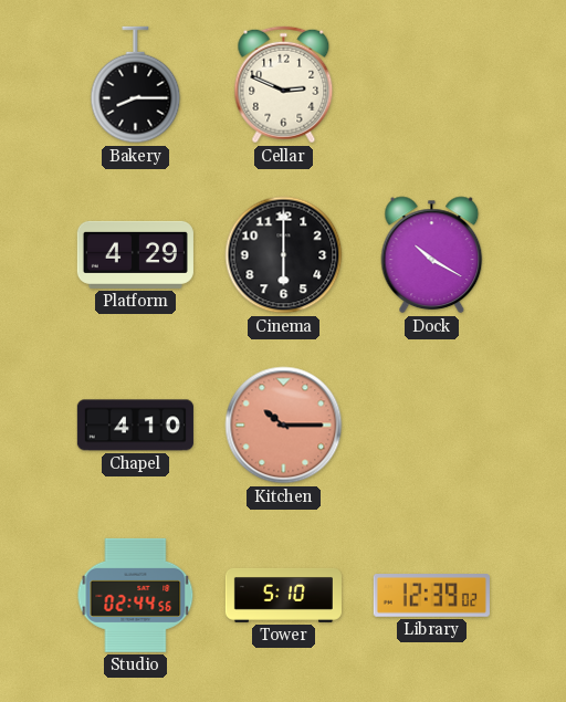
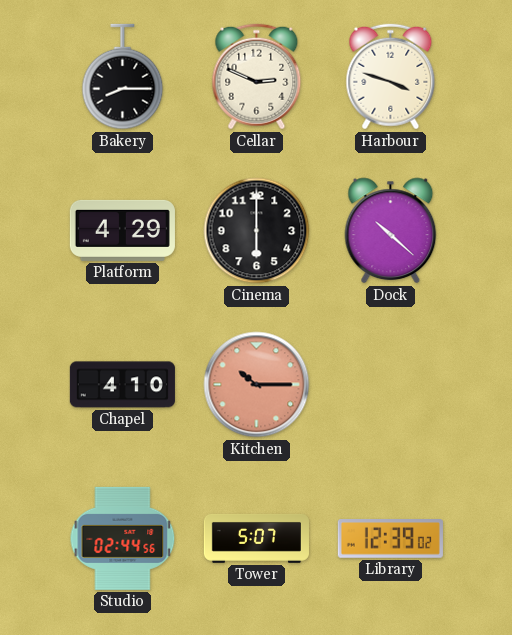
Harbour: none -> 3:48
Dock: 10:20 -> 10:22
Tower: 5:10 -> 5:07
